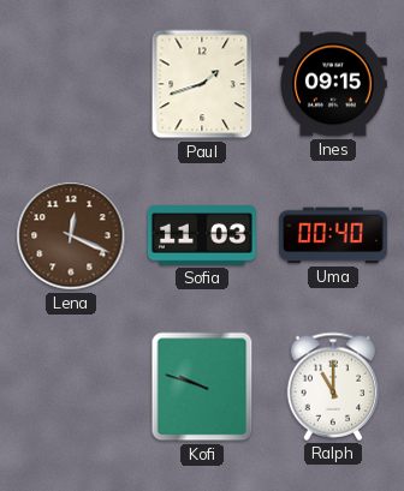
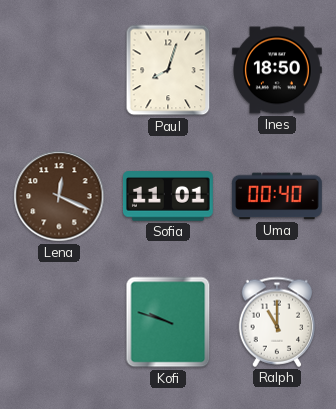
Paul: 1:42 -> 8:03
Ines: 09:15 -> 18:50
Sofia: 11:03 -> 11:01
